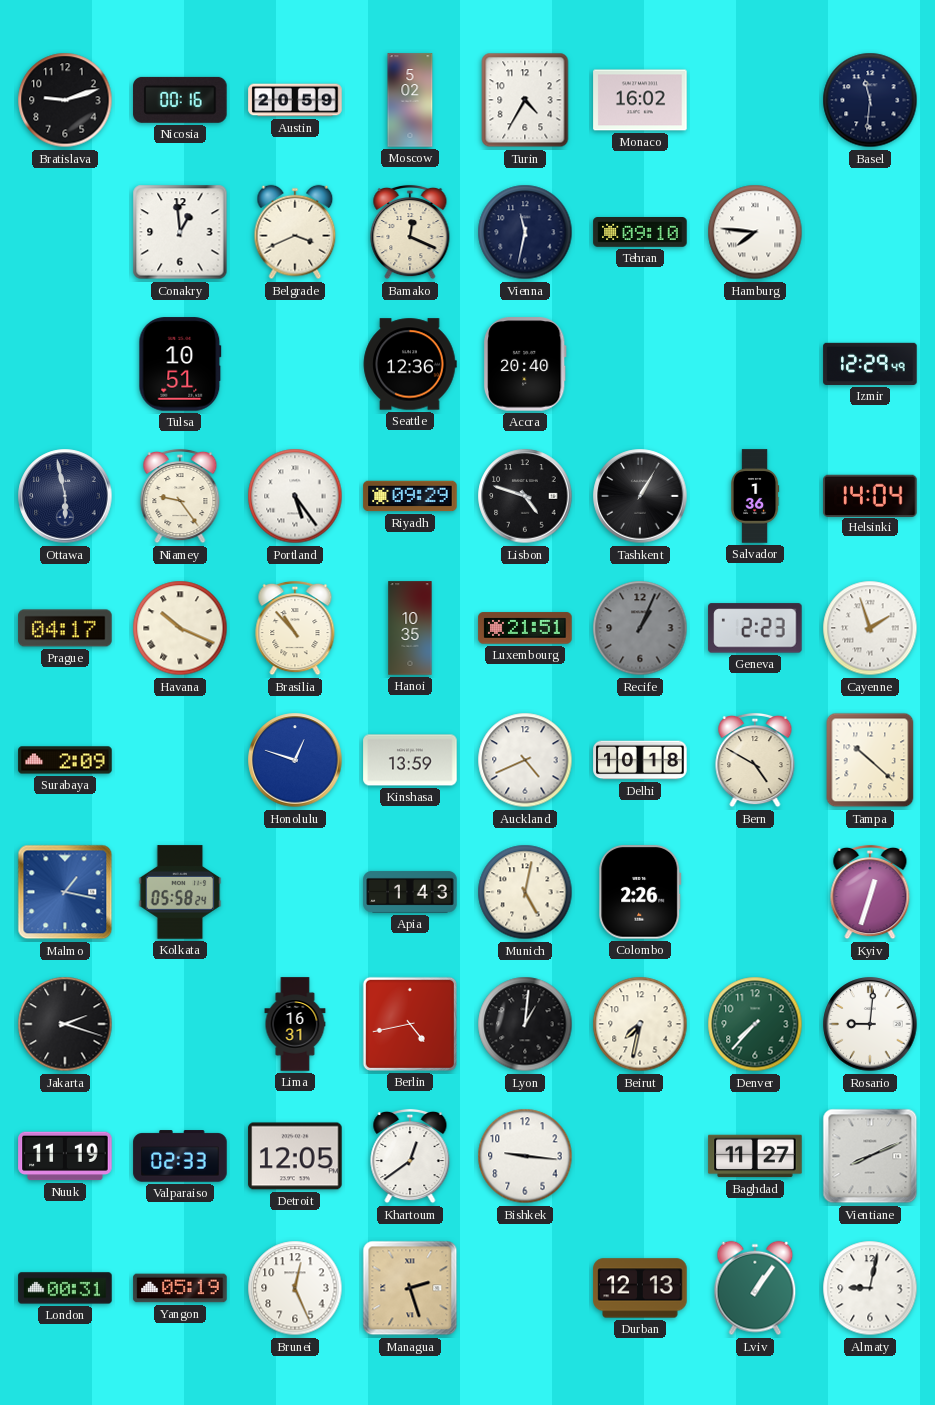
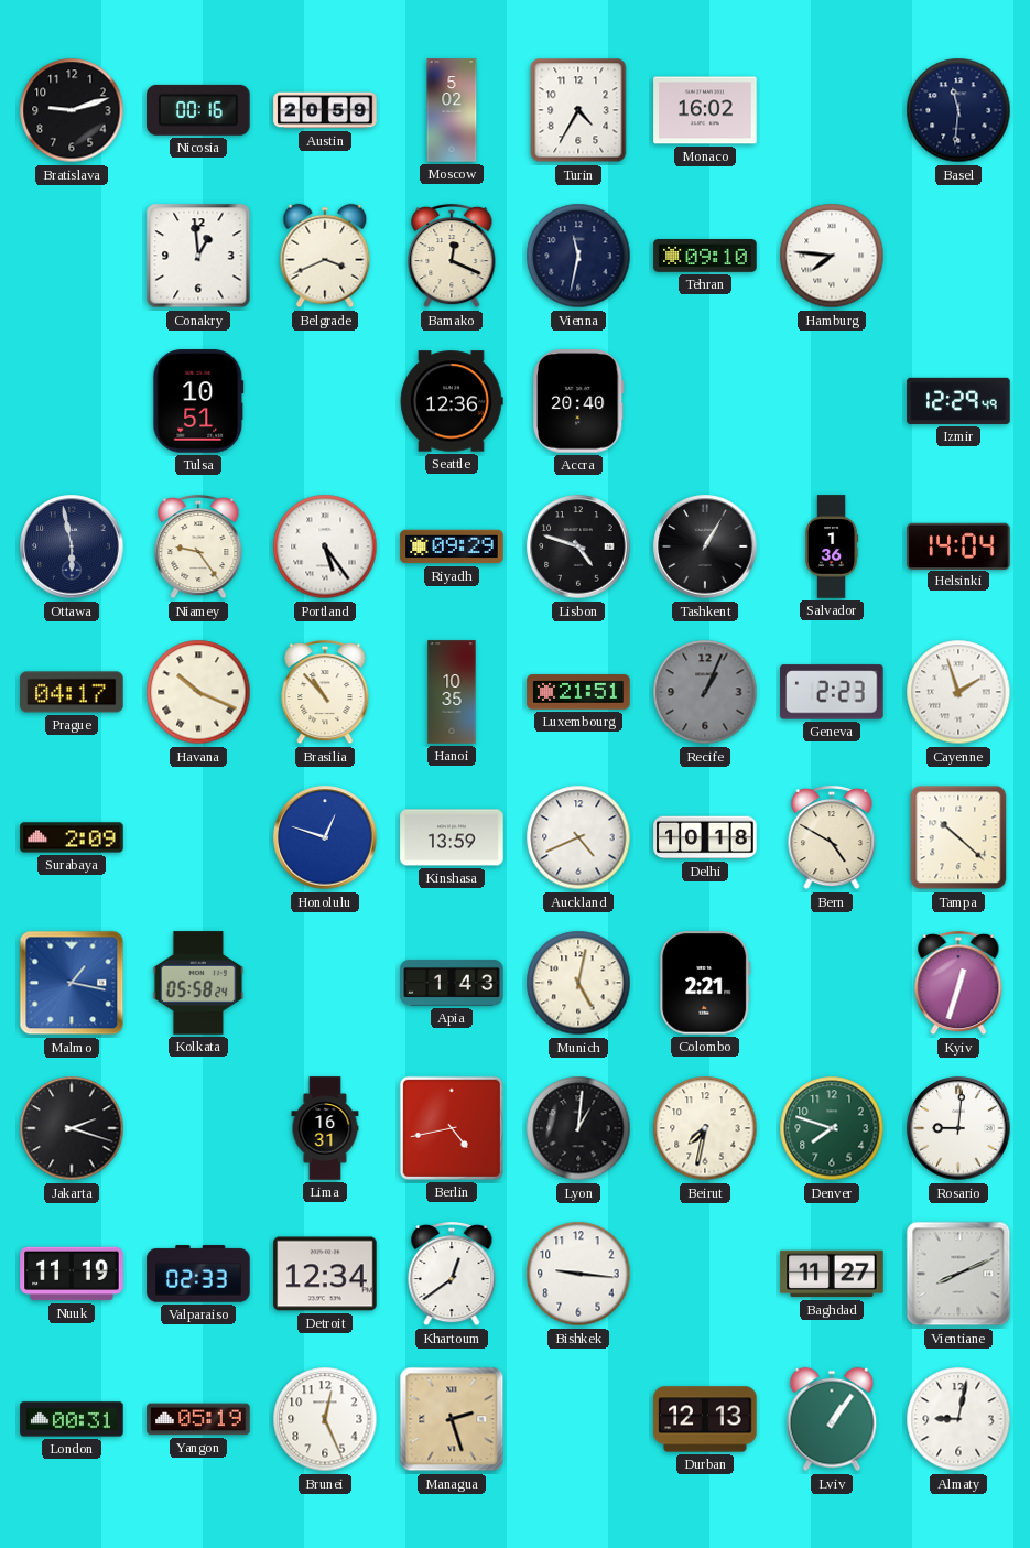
Colombo: 2:26 -> 2:21
Denver: 7:37 -> 7:48
Detroit: 12:05 -> 12:34
